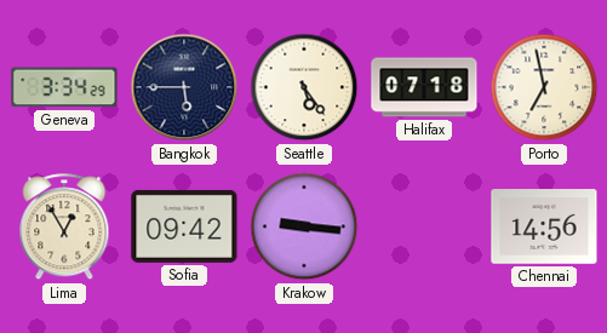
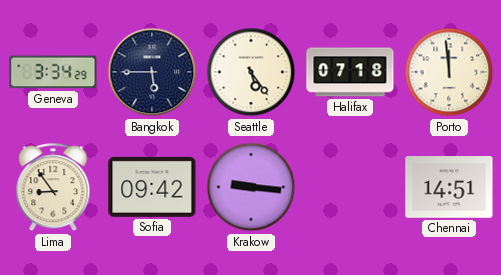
Porto: 6:58 -> 11:59
Lima: 12:55 -> 8:54
Chennai: 14:56 -> 14:51
